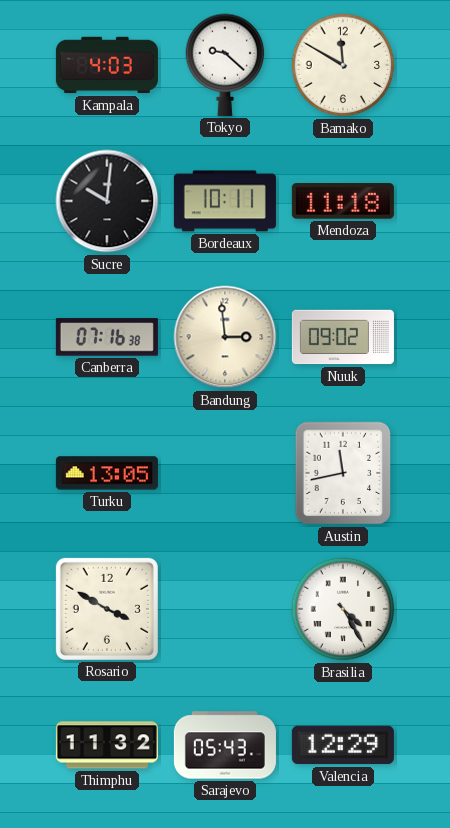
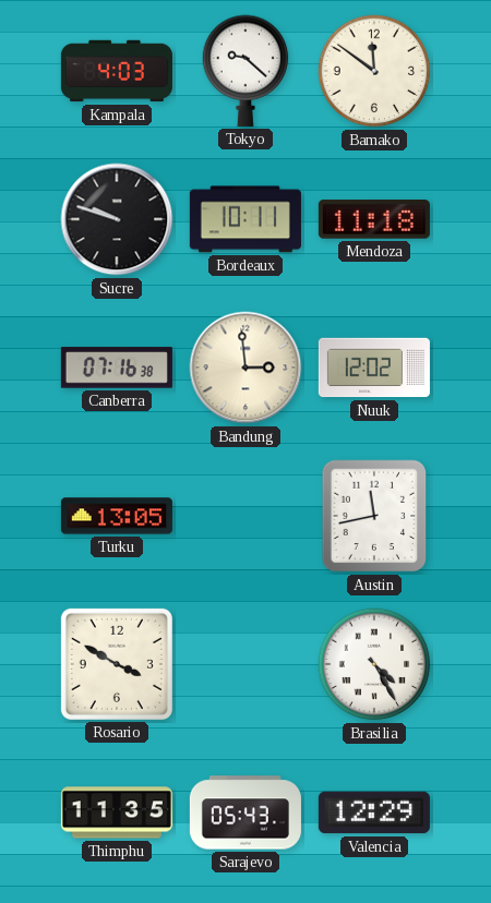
Bamako: 11:50 -> 11:51
Sucre: 10:01 -> 9:48
Nuuk: 09:02 -> 12:02
Thimphu: 11:32 -> 11:35
